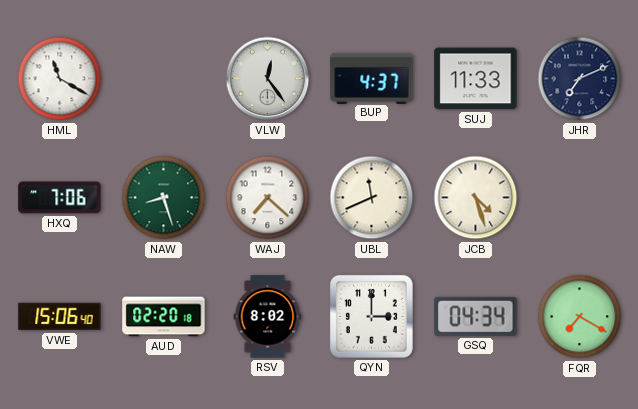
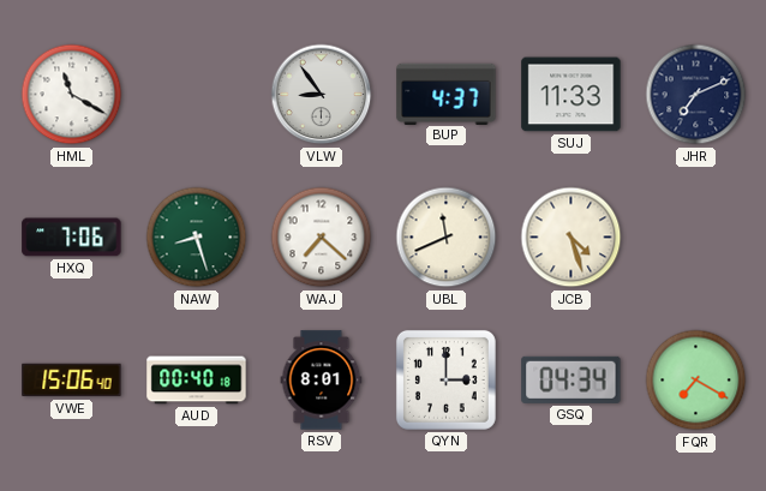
VLW: 12:24 -> 8:54
AUD: 02:20 -> 00:40
RSV: 8:02 -> 8:01
